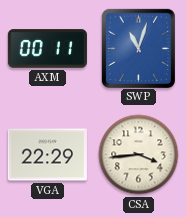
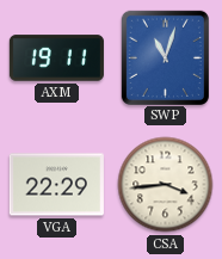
AXM: 00:11 -> 19:11
